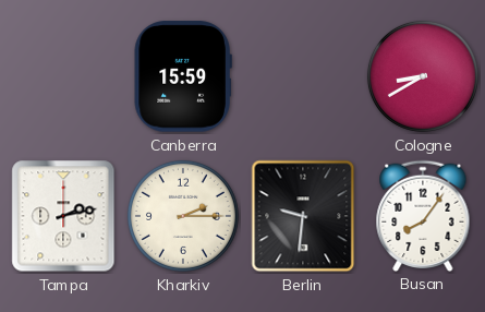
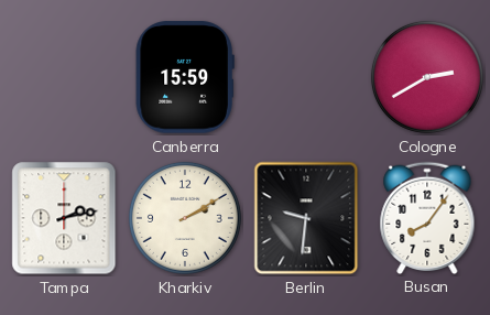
Cologne: 8:40 -> 2:40
Kharkiv: 2:15 -> 2:10
